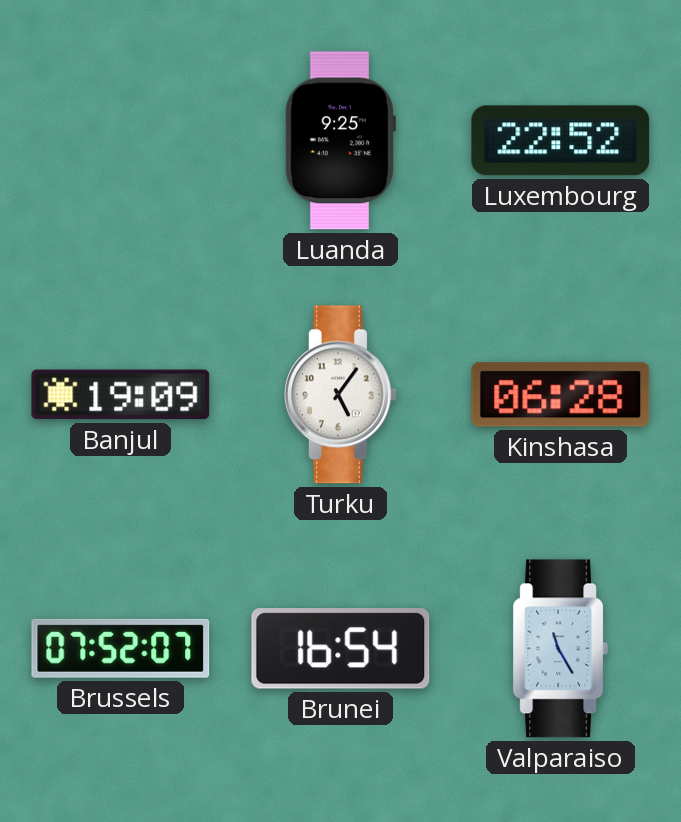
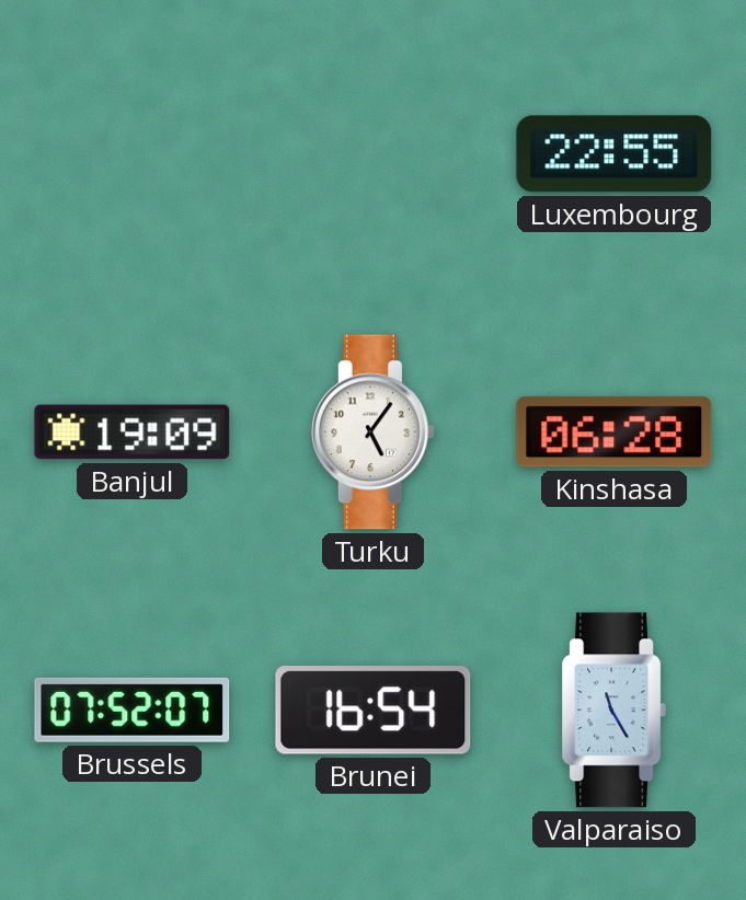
Luanda: 9:25 -> none
Luxembourg: 22:52 -> 22:55
